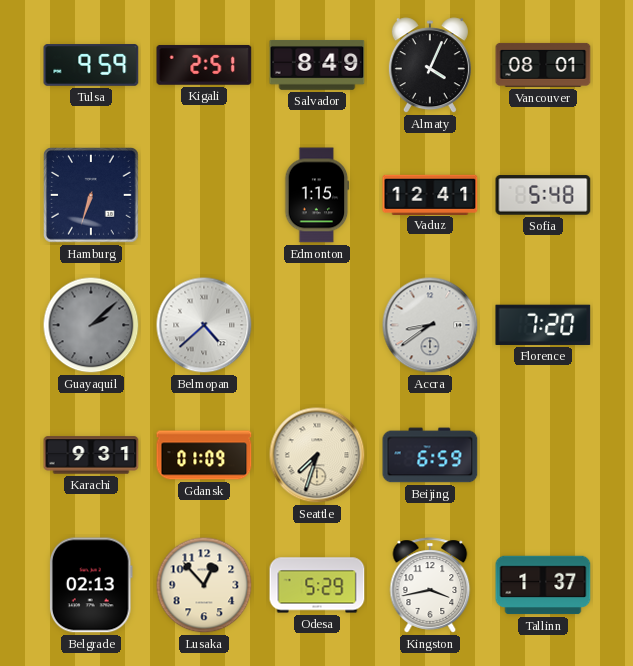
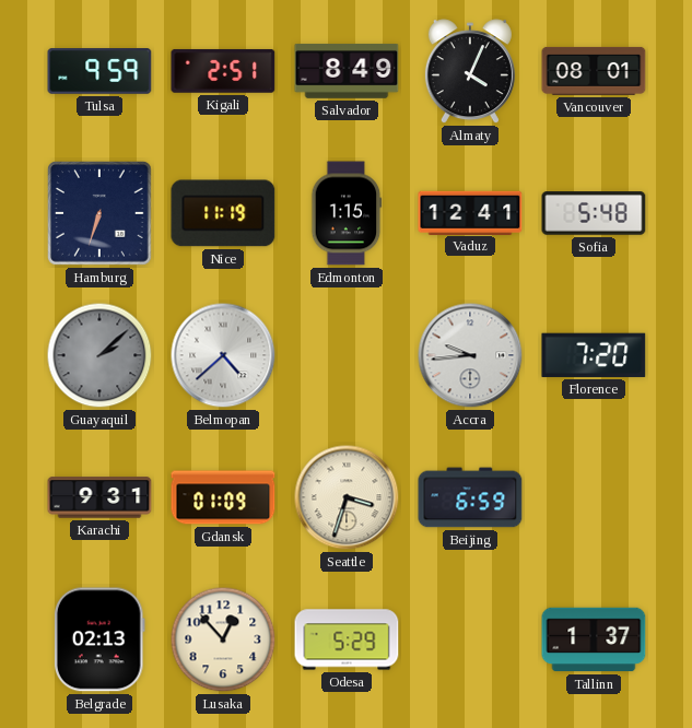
Nice: none -> 11:19
Accra: 8:39 -> 9:44
Seattle: 7:33 -> 3:33
Kingston: 3:43 -> none
